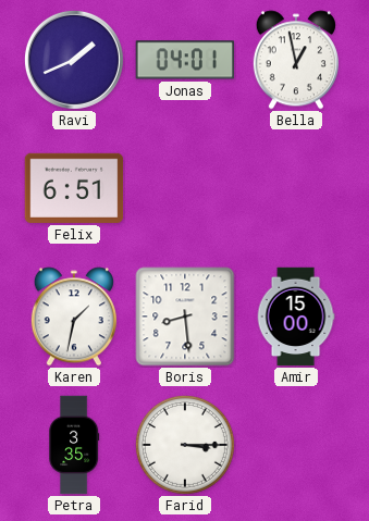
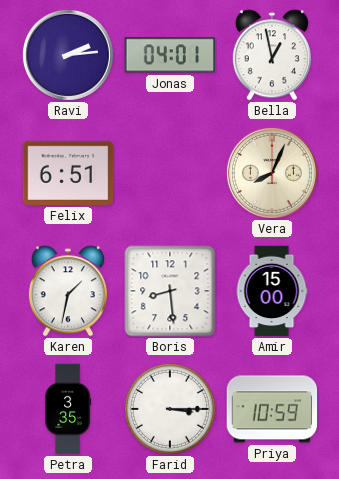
Ravi: 1:41 -> 2:14
Vera: none -> 8:04
Priya: none -> 10:59
